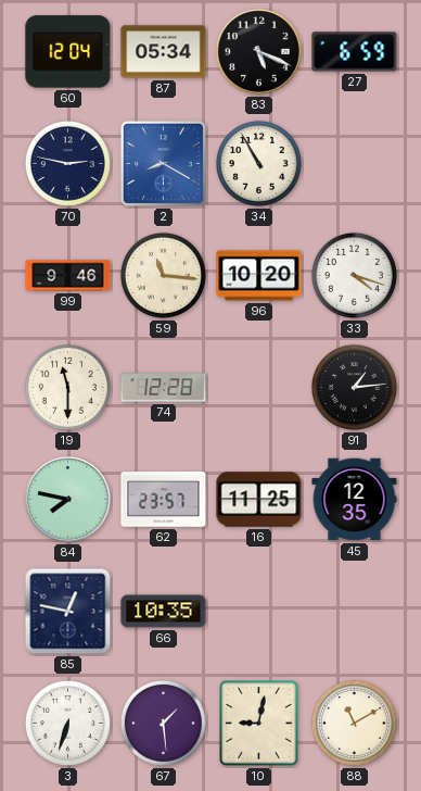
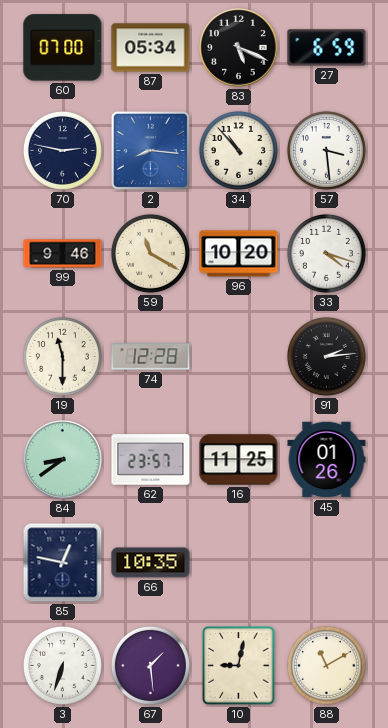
60: 12:04 -> 07:00
2: 8:20 -> 8:16
34: 10:55 -> 10:53
57: none -> 3:29
59: 11:16 -> 11:20
91: 1:14 -> 2:14
84: 7:47 -> 8:39
45: 12:35 -> 01:26
